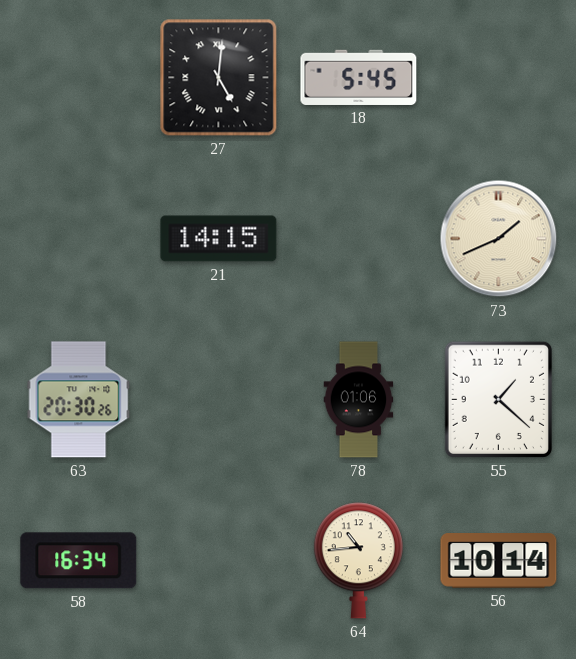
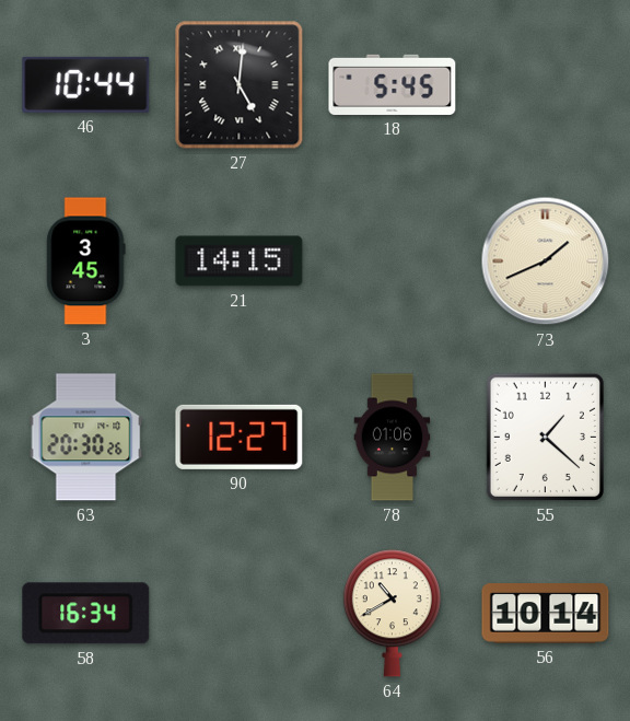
46: none -> 10:44
3: none -> 3:45
90: none -> 12:27
64: 10:44 -> 10:40
